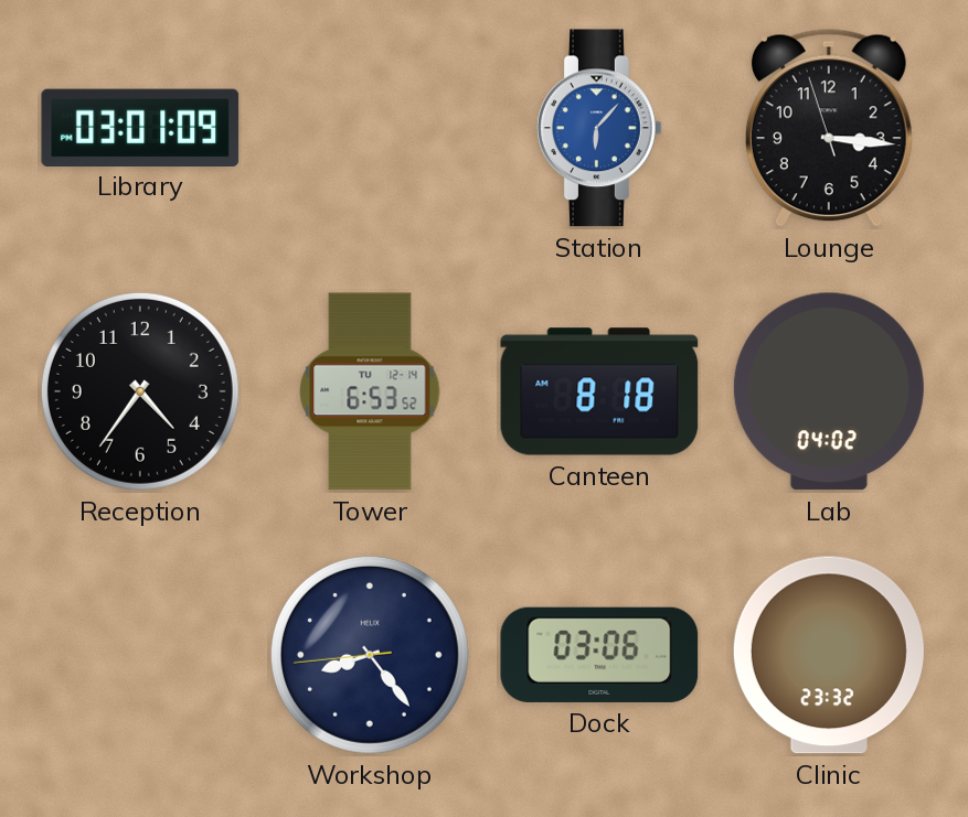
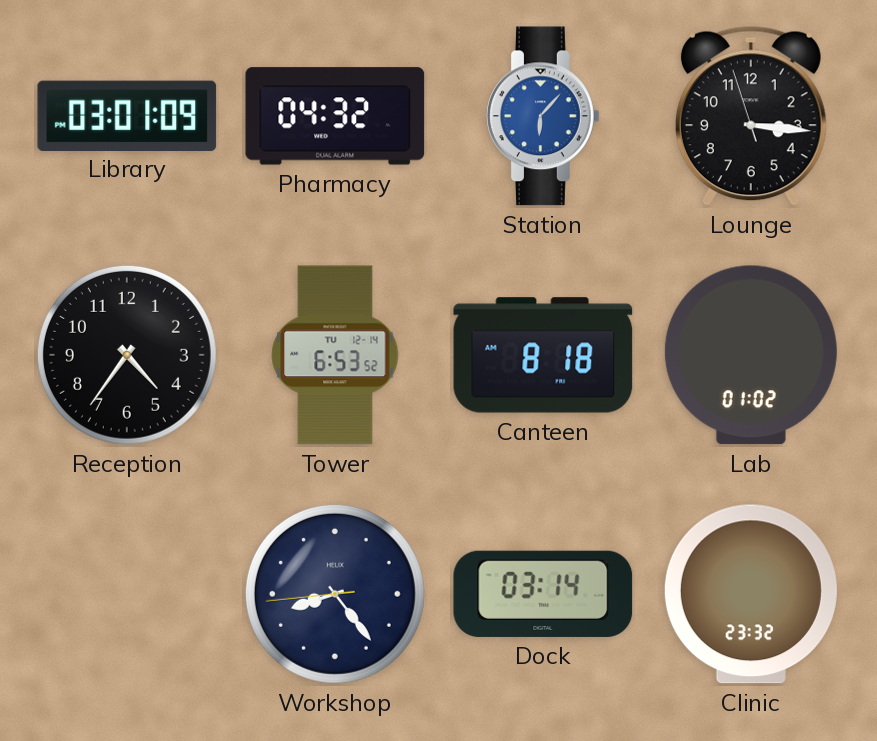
Pharmacy: none -> 04:32
Lab: 04:02 -> 01:02
Dock: 03:06 -> 03:14
